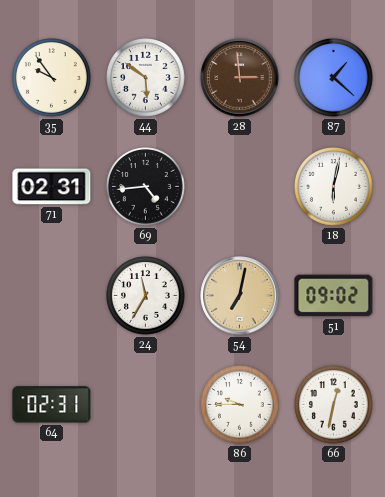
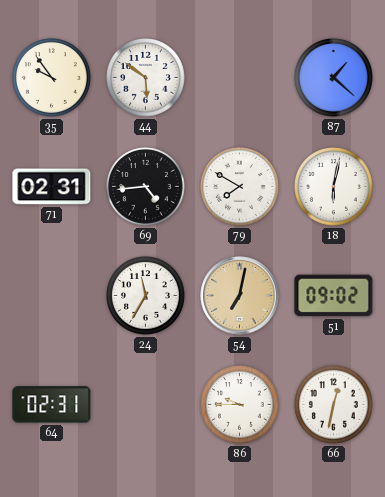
28: 2:59 -> none
79: none -> 7:50
